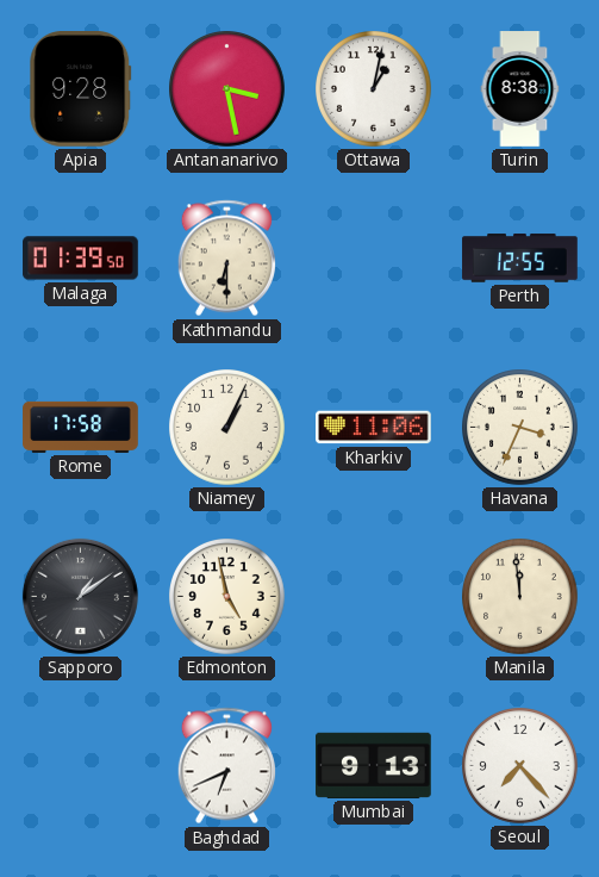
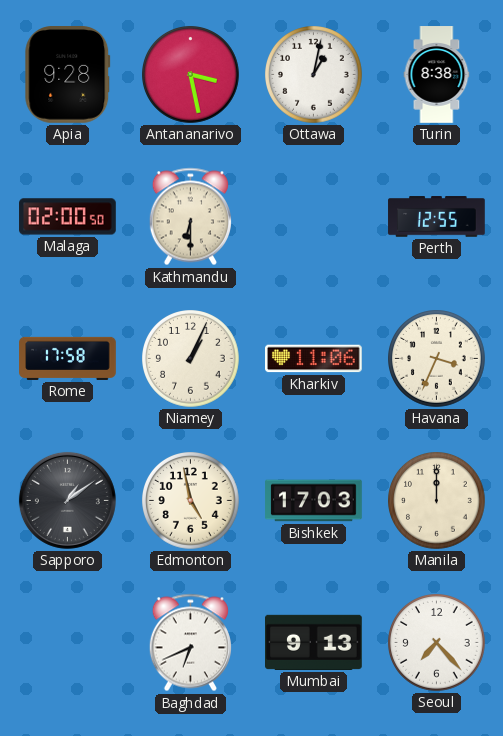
Malaga: 01:39 -> 02:00
Bishkek: none -> 17:03
Manila: 11:59 -> 12:00
